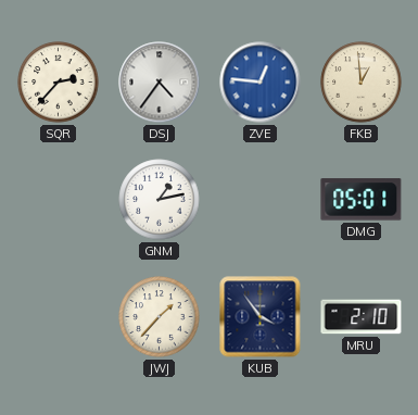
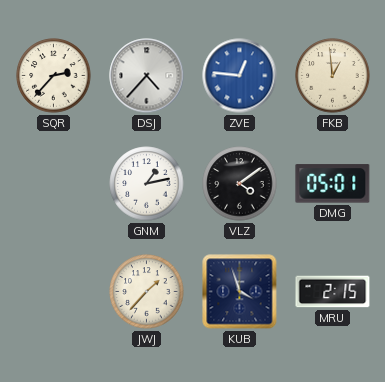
DSJ: 4:36 -> 4:37
VLZ: none -> 4:09
KUB: 3:54 -> 3:57
MRU: 2:10 -> 2:15
